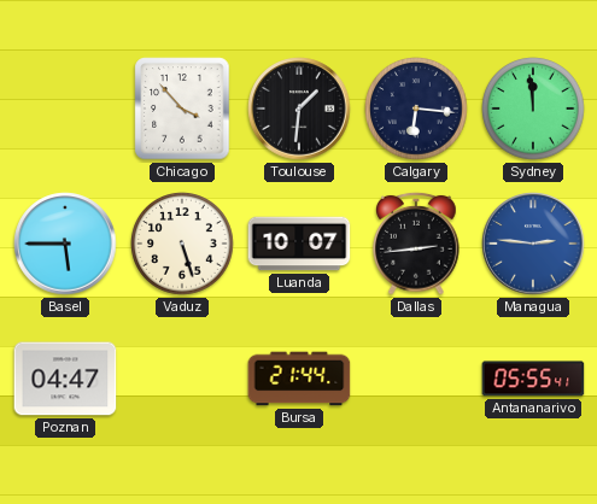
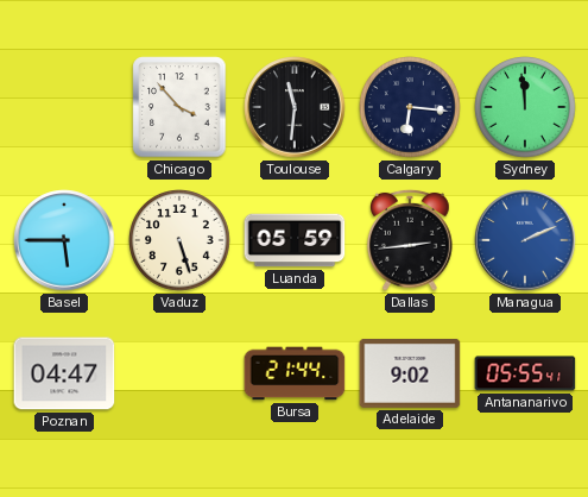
Toulouse: 1:31 -> 11:31
Luanda: 10:07 -> 05:59
Managua: 2:46 -> 2:11
Adelaide: none -> 9:02
